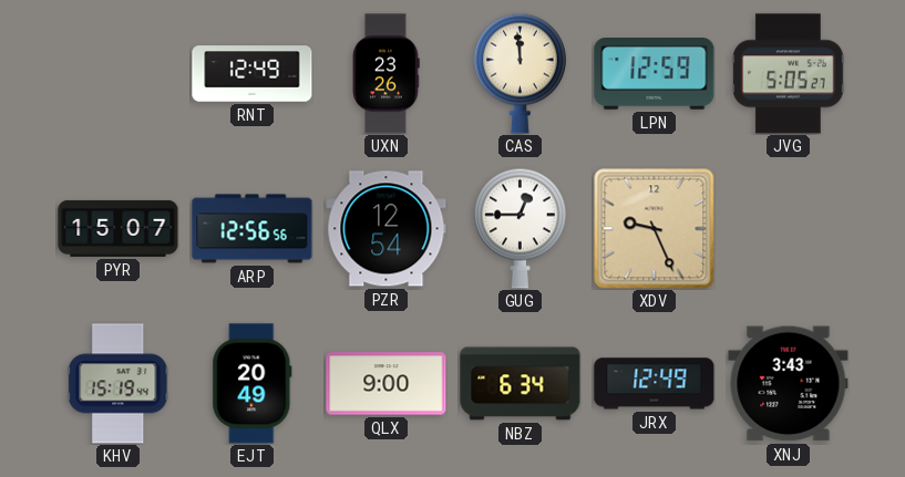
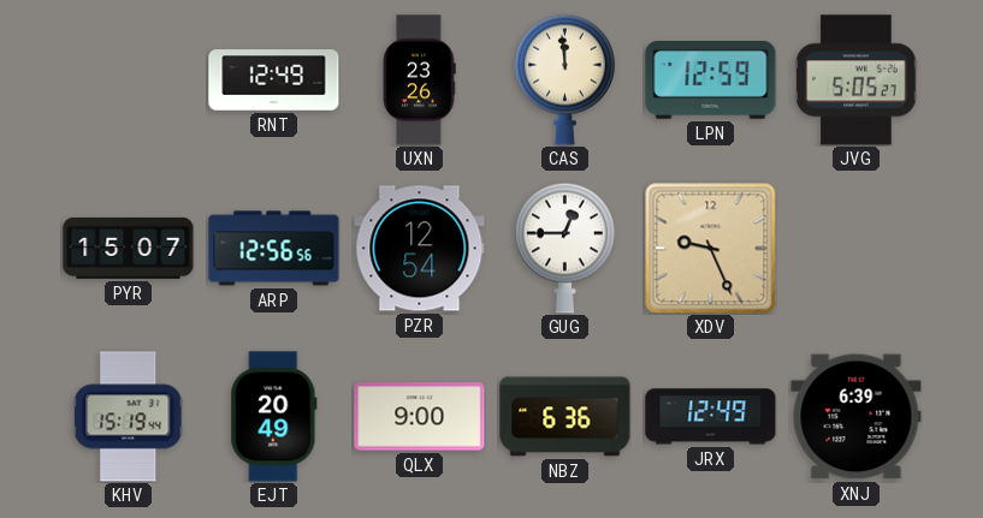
NBZ: 6:34 -> 6:36
XNJ: 3:43 -> 6:39
